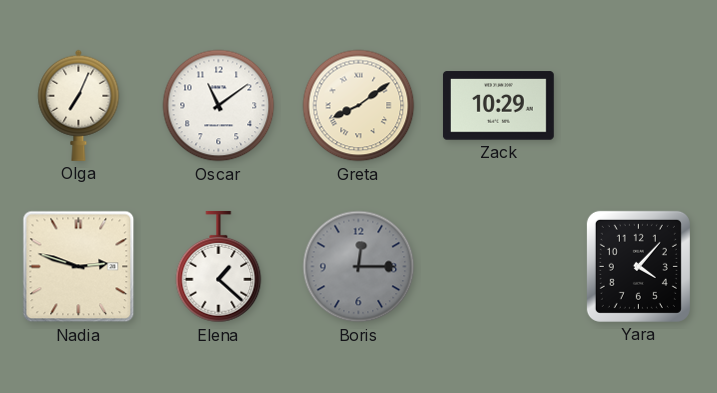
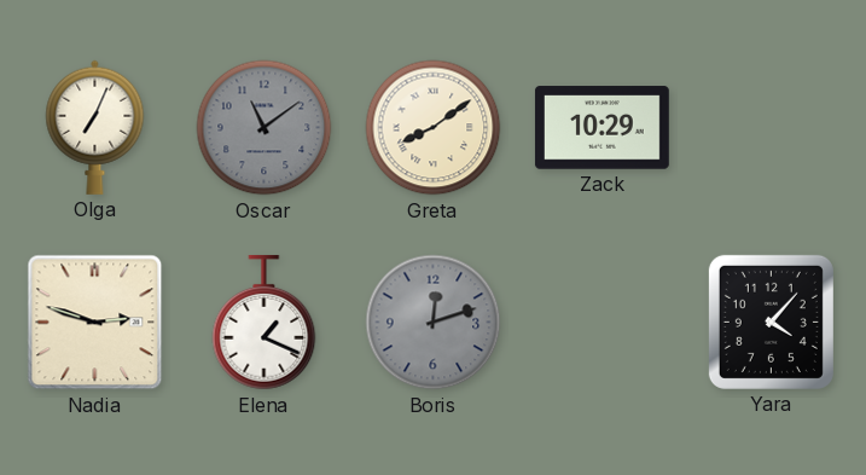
Oscar dial: white -> grey
Elena: 1:22 -> 1:19
Boris: 12:15 -> 12:12
